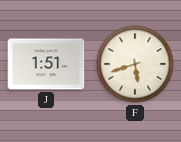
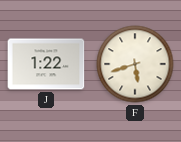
J: 1:51 -> 1:22
